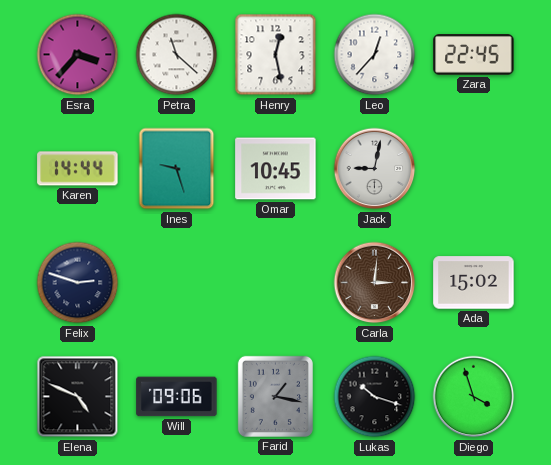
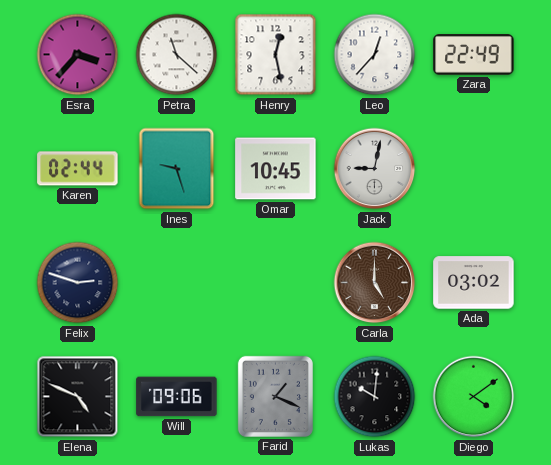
Zara: 22:45 -> 22:49
Karen: 14:44 -> 02:44
Carla: 3:01 -> 5:00
Ada: 15:02 -> 03:02
Farid: 1:17 -> 1:19
Lukas: 10:18 -> 10:01
Diego: 3:57 -> 4:09
